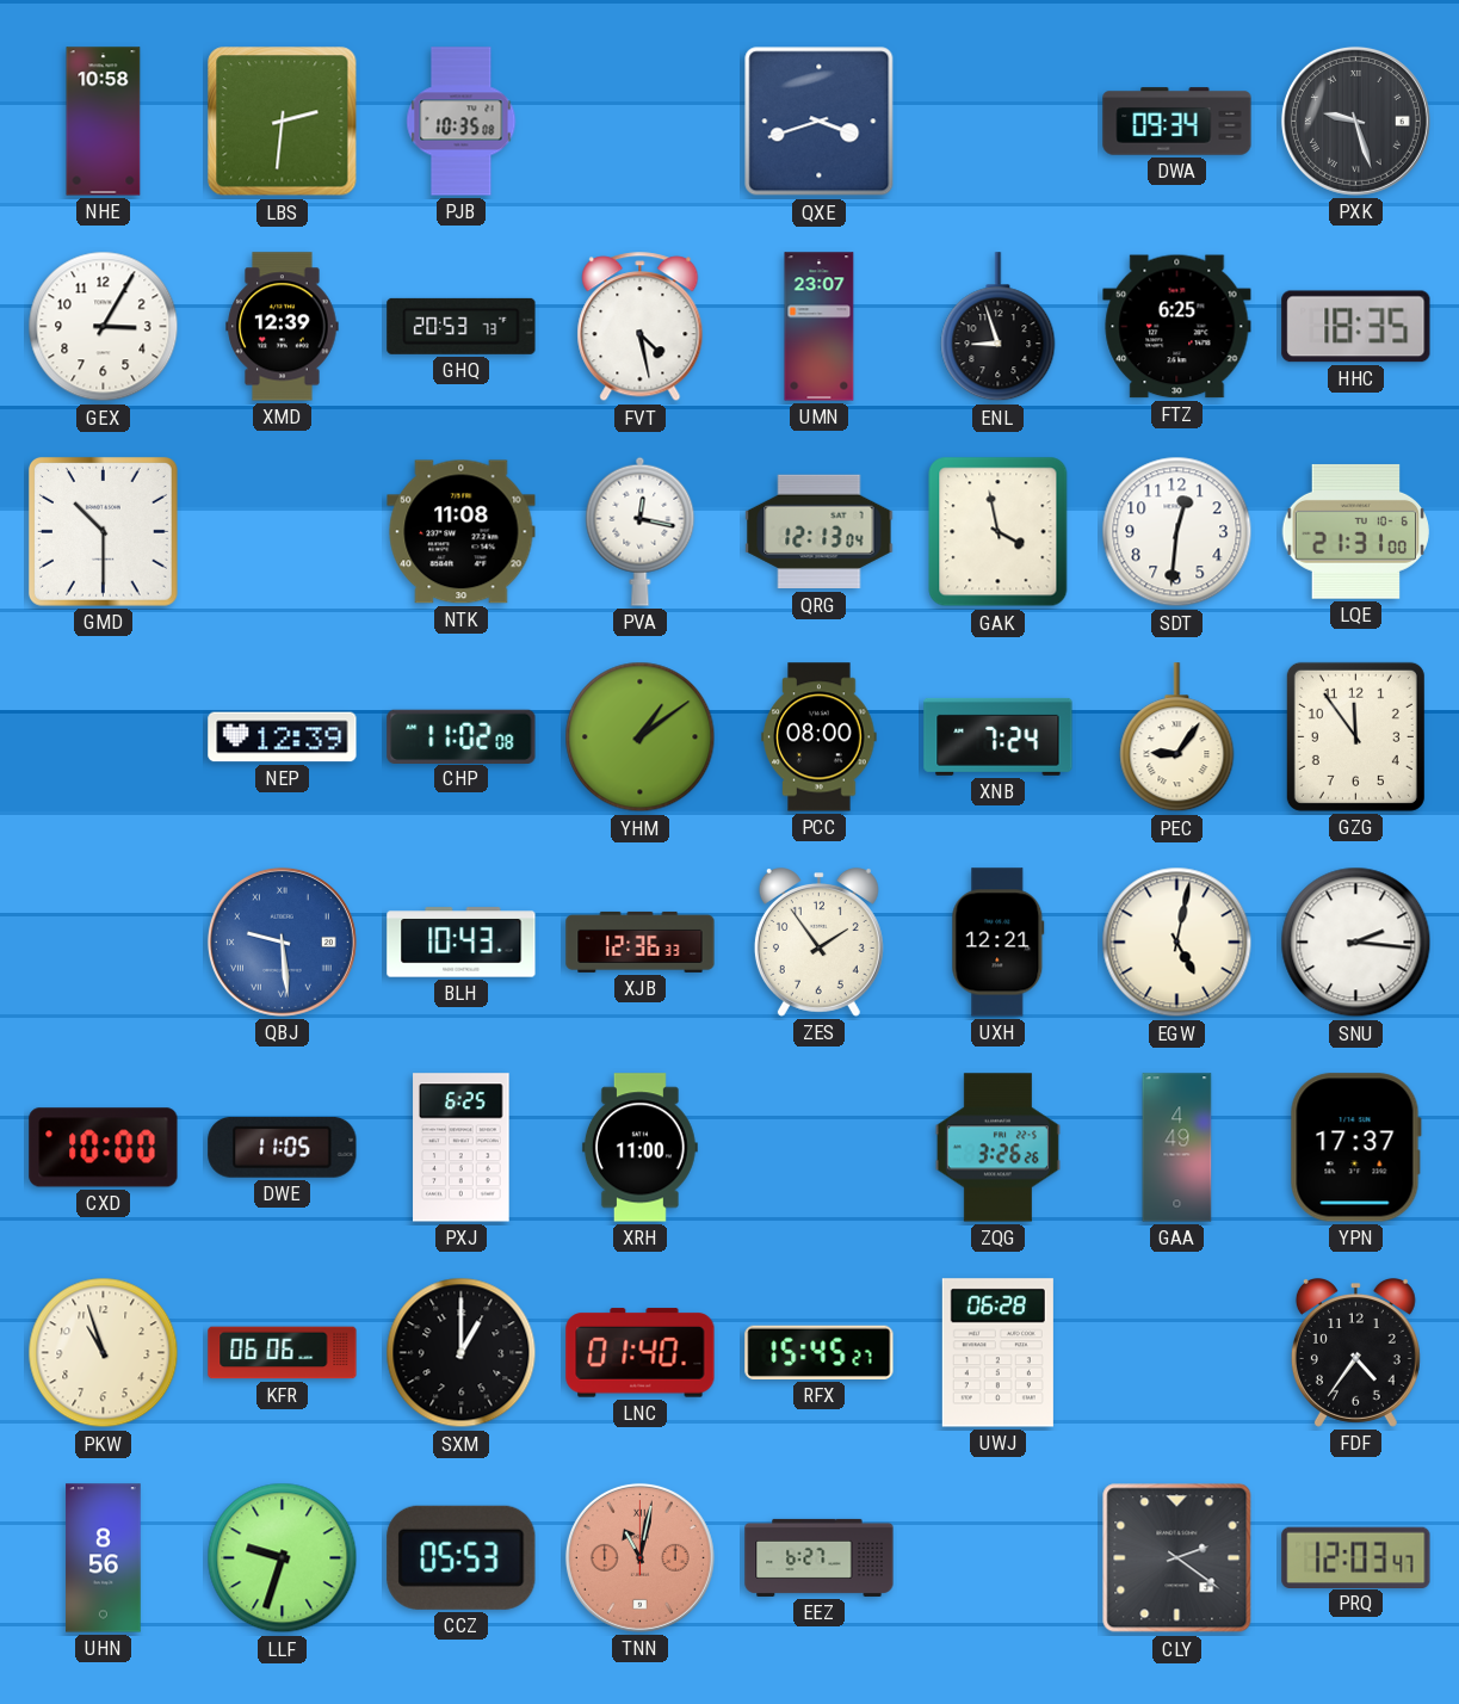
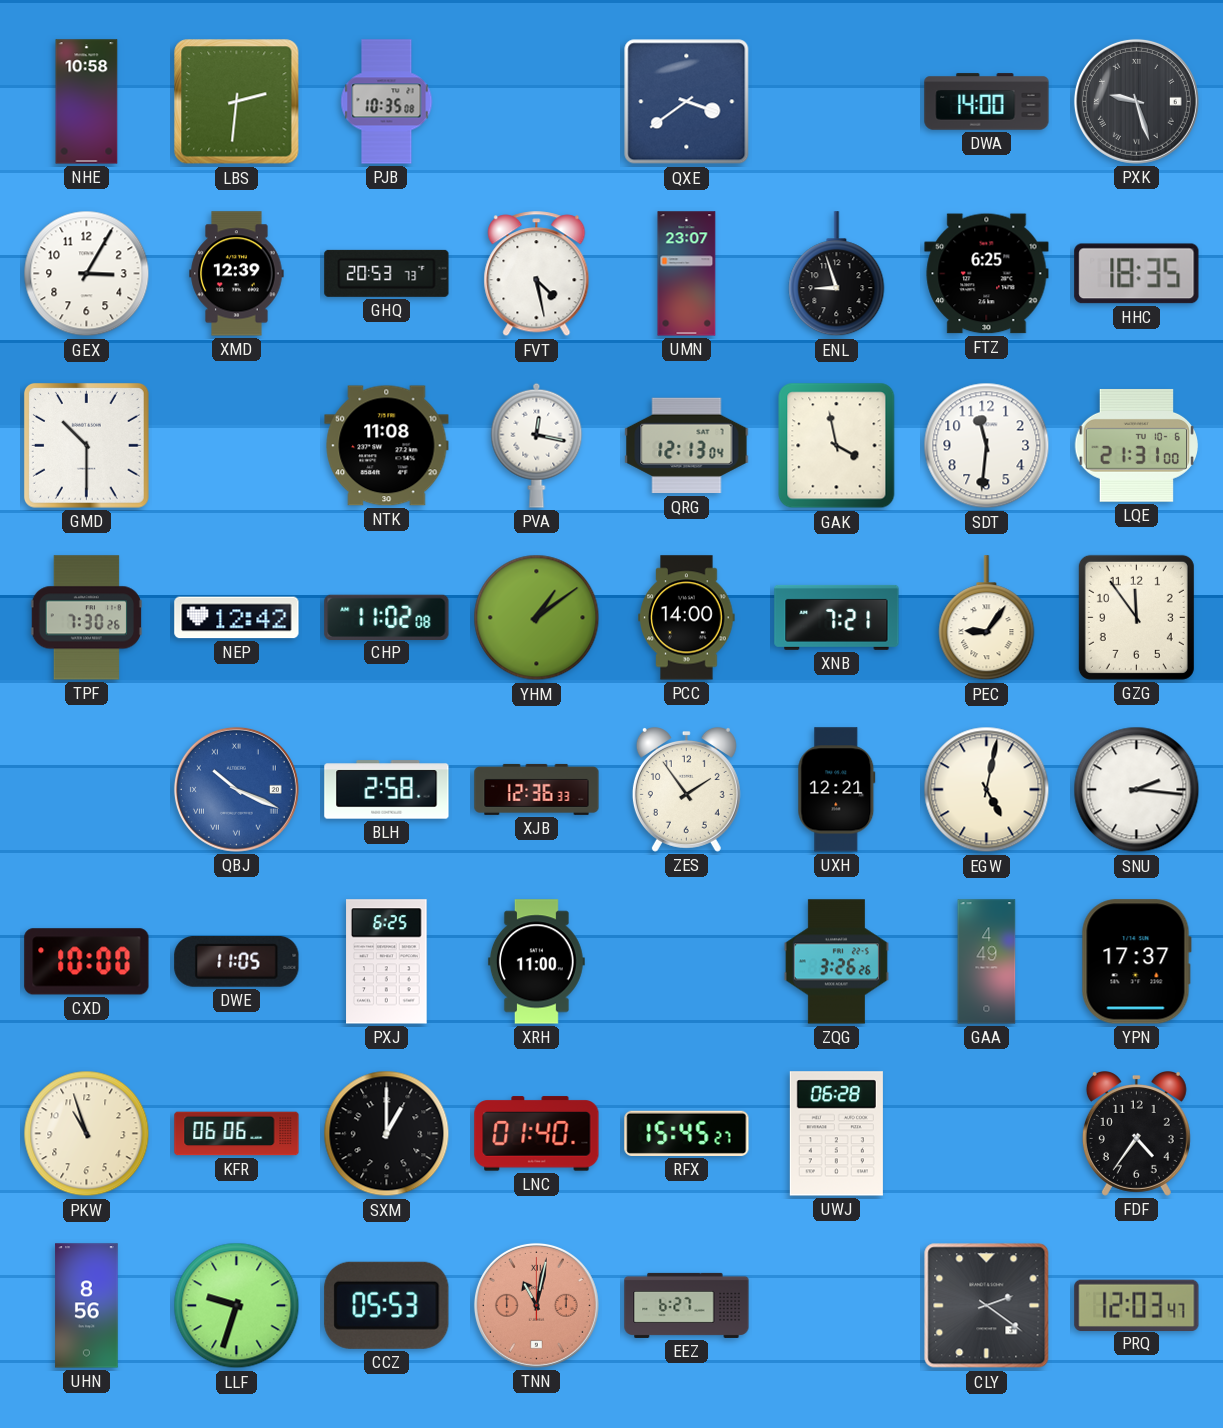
QXE: 3:42 -> 3:39
DWA: 09:34 -> 14:00
SDT: 12:31 -> 11:31
TPF: none -> 7:30
NEP: 12:39 -> 12:42
PCC: 08:00 -> 14:00
XNB: 7:24 -> 7:21
QBJ: 9:29 -> 10:19
BLH: 10:43 -> 2:58
